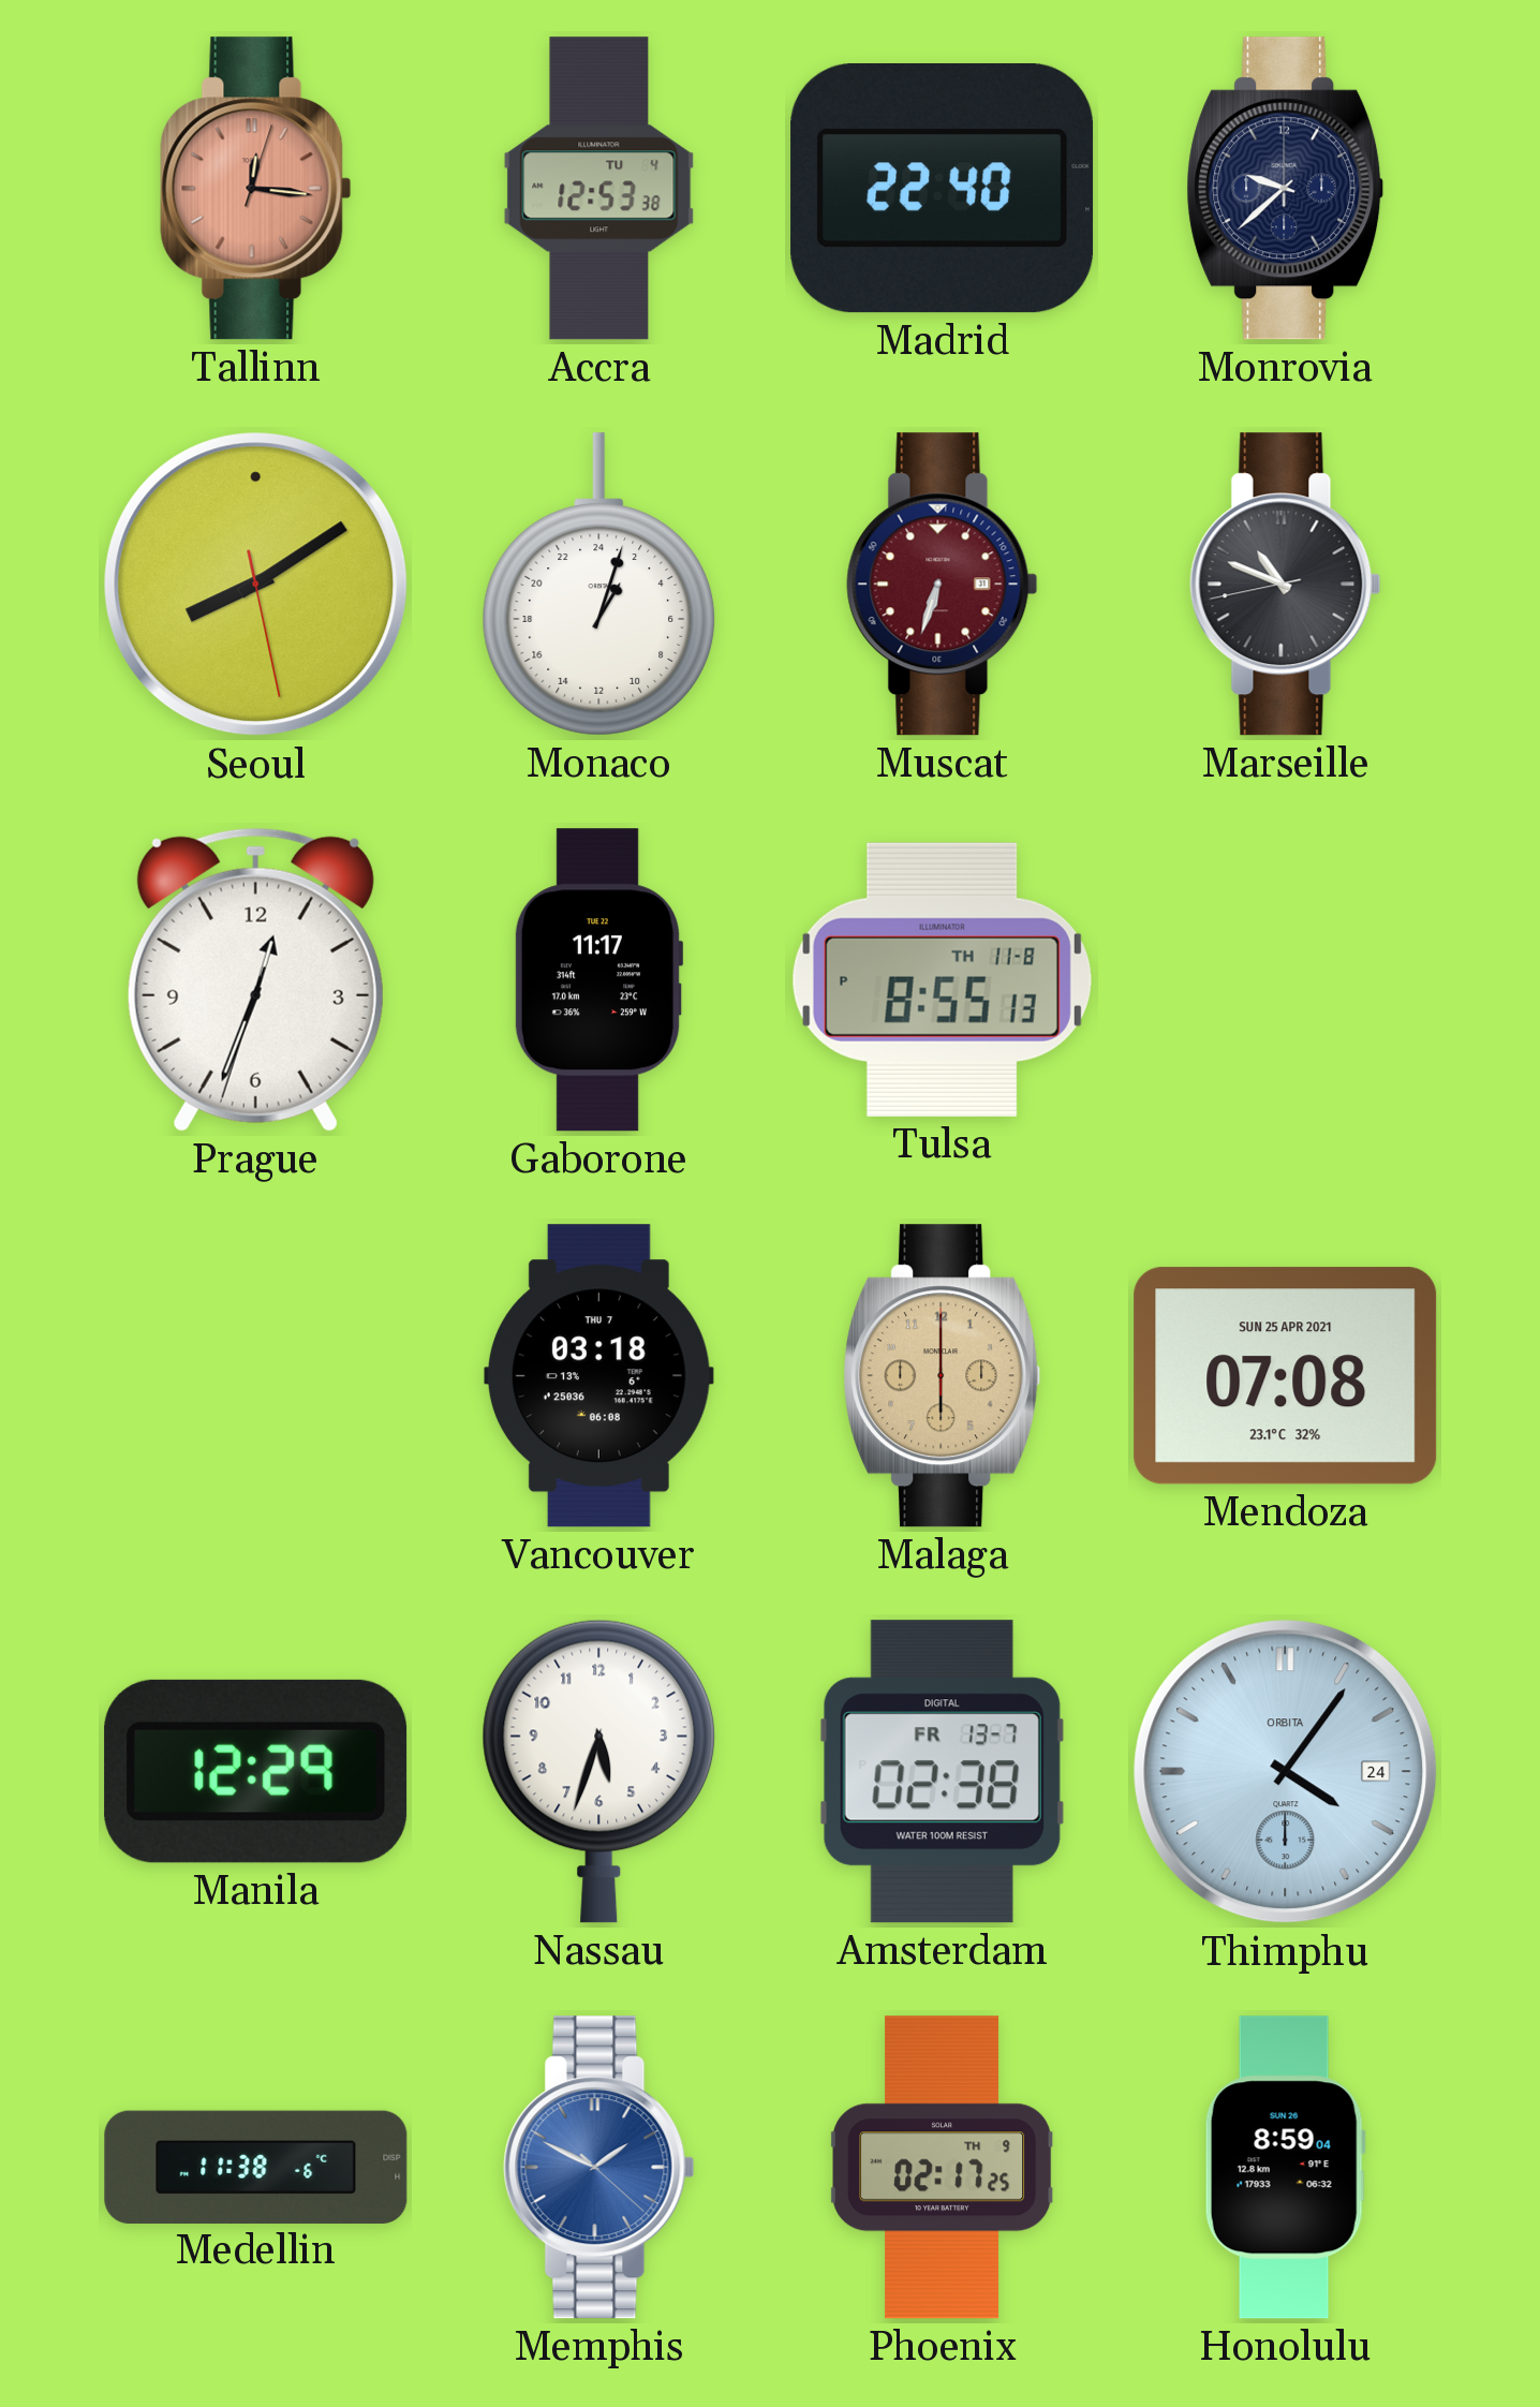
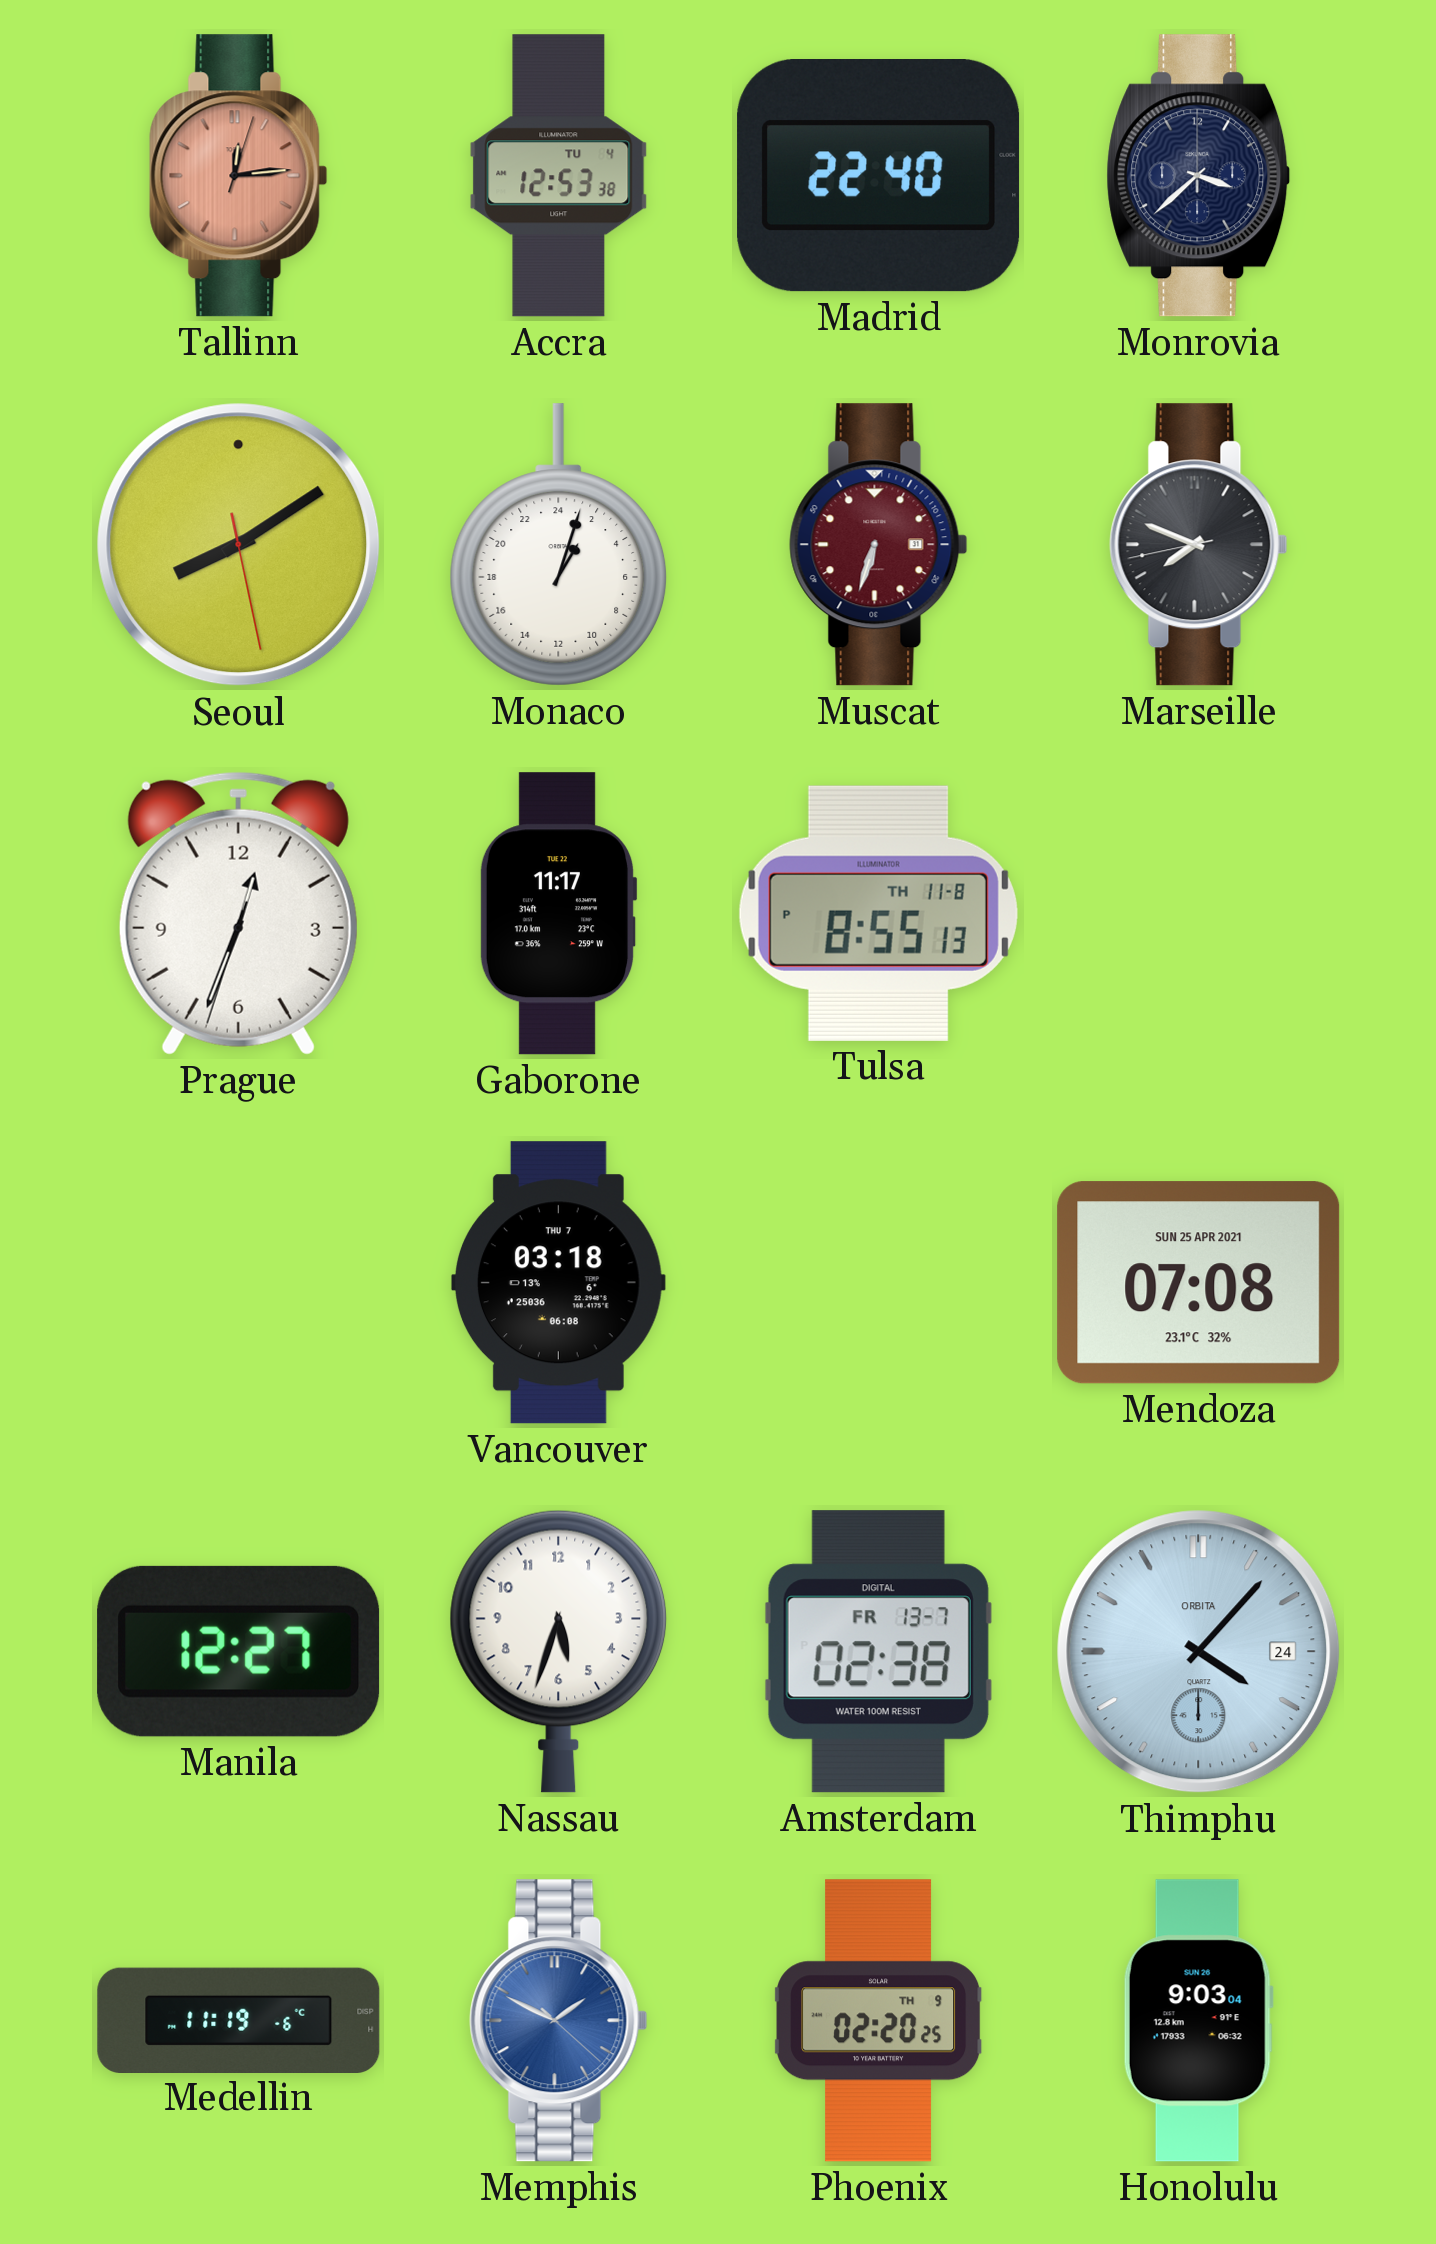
Tallinn: 12:16 -> 12:14
Monrovia: 9:38 -> 3:38
Marseille: 10:48 -> 7:48
Malaga: 6:00 -> none
Manila: 12:29 -> 12:27
Thimphu: 4:06 -> 4:07
Medellin: 11:38 -> 11:19
Phoenix: 02:17 -> 02:20
Honolulu: 8:59 -> 9:03
